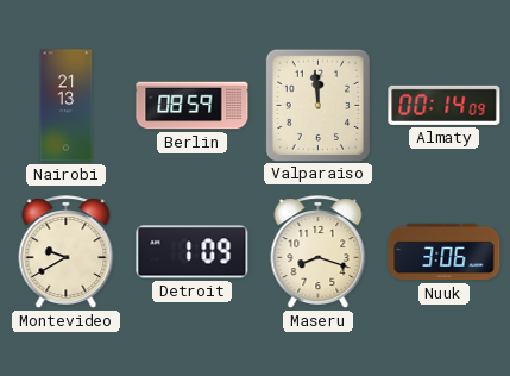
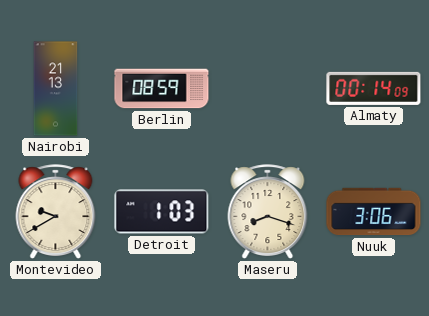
Valparaiso: 11:59 -> none
Detroit: 1:09 -> 1:03
